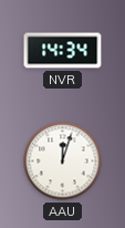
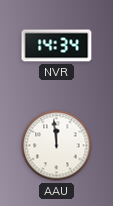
AAU: 12:03 -> 11:59
